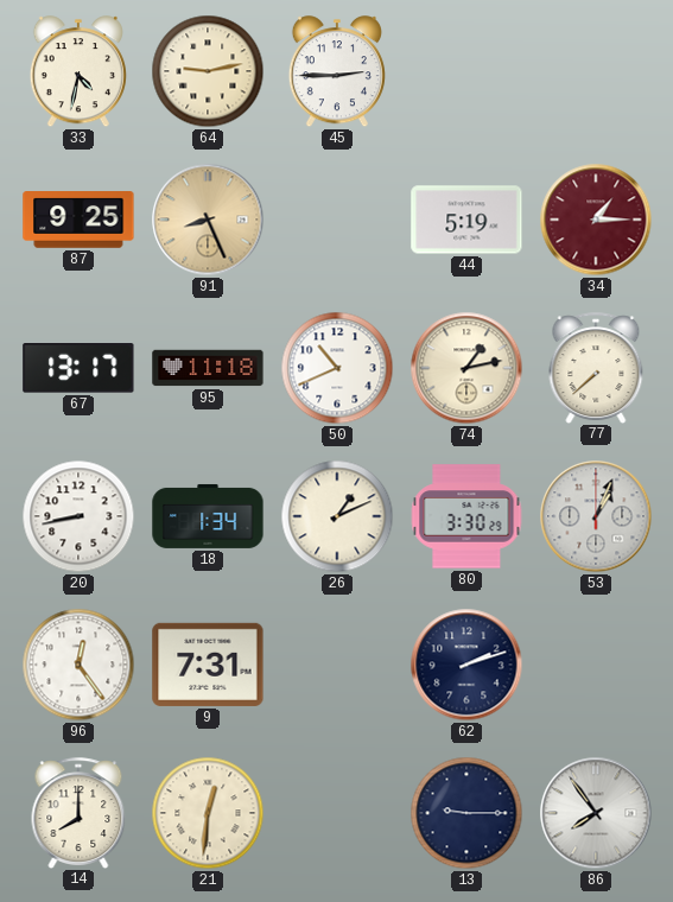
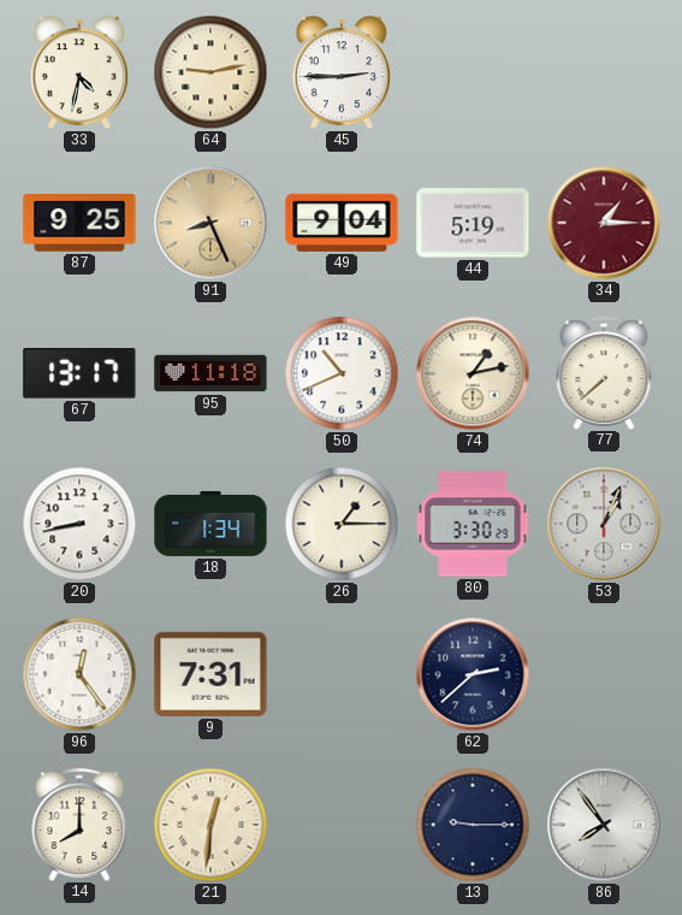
49: none -> 9:04
26: 1:11 -> 1:15
62: 2:12 -> 2:38
